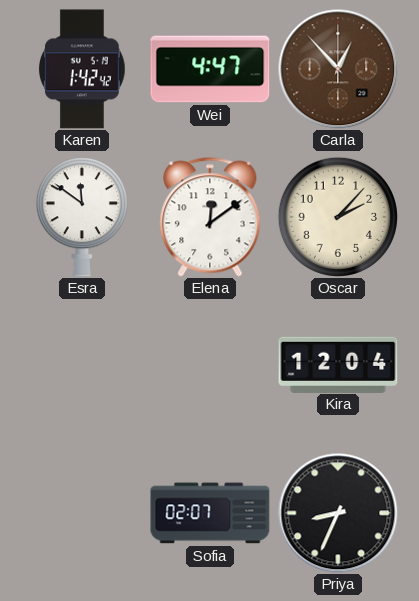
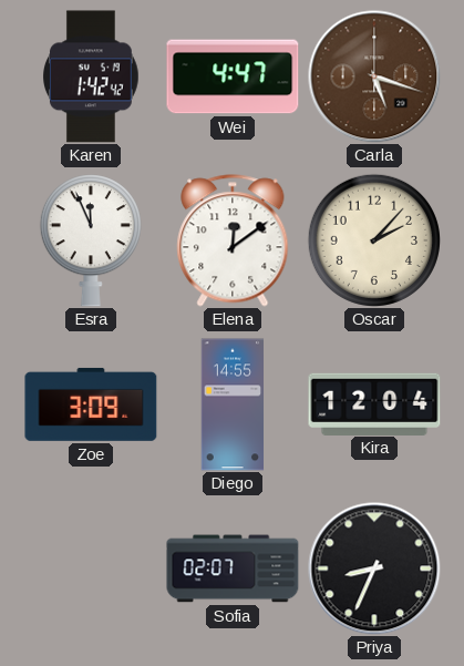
Carla: 12:53 -> 5:18
Esra: 11:51 -> 11:56
Zoe: none -> 3:09
Diego: none -> 14:55
